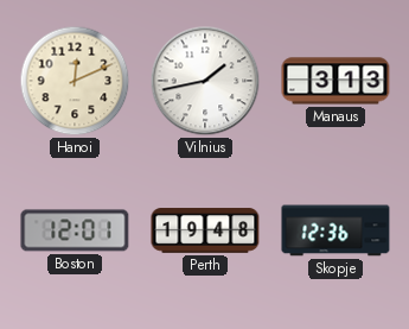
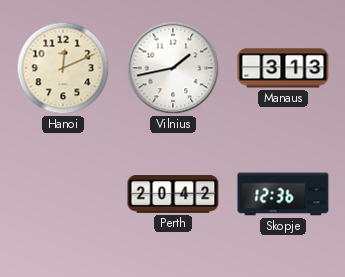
Boston: 12:01 -> none
Perth: 19:48 -> 20:42
